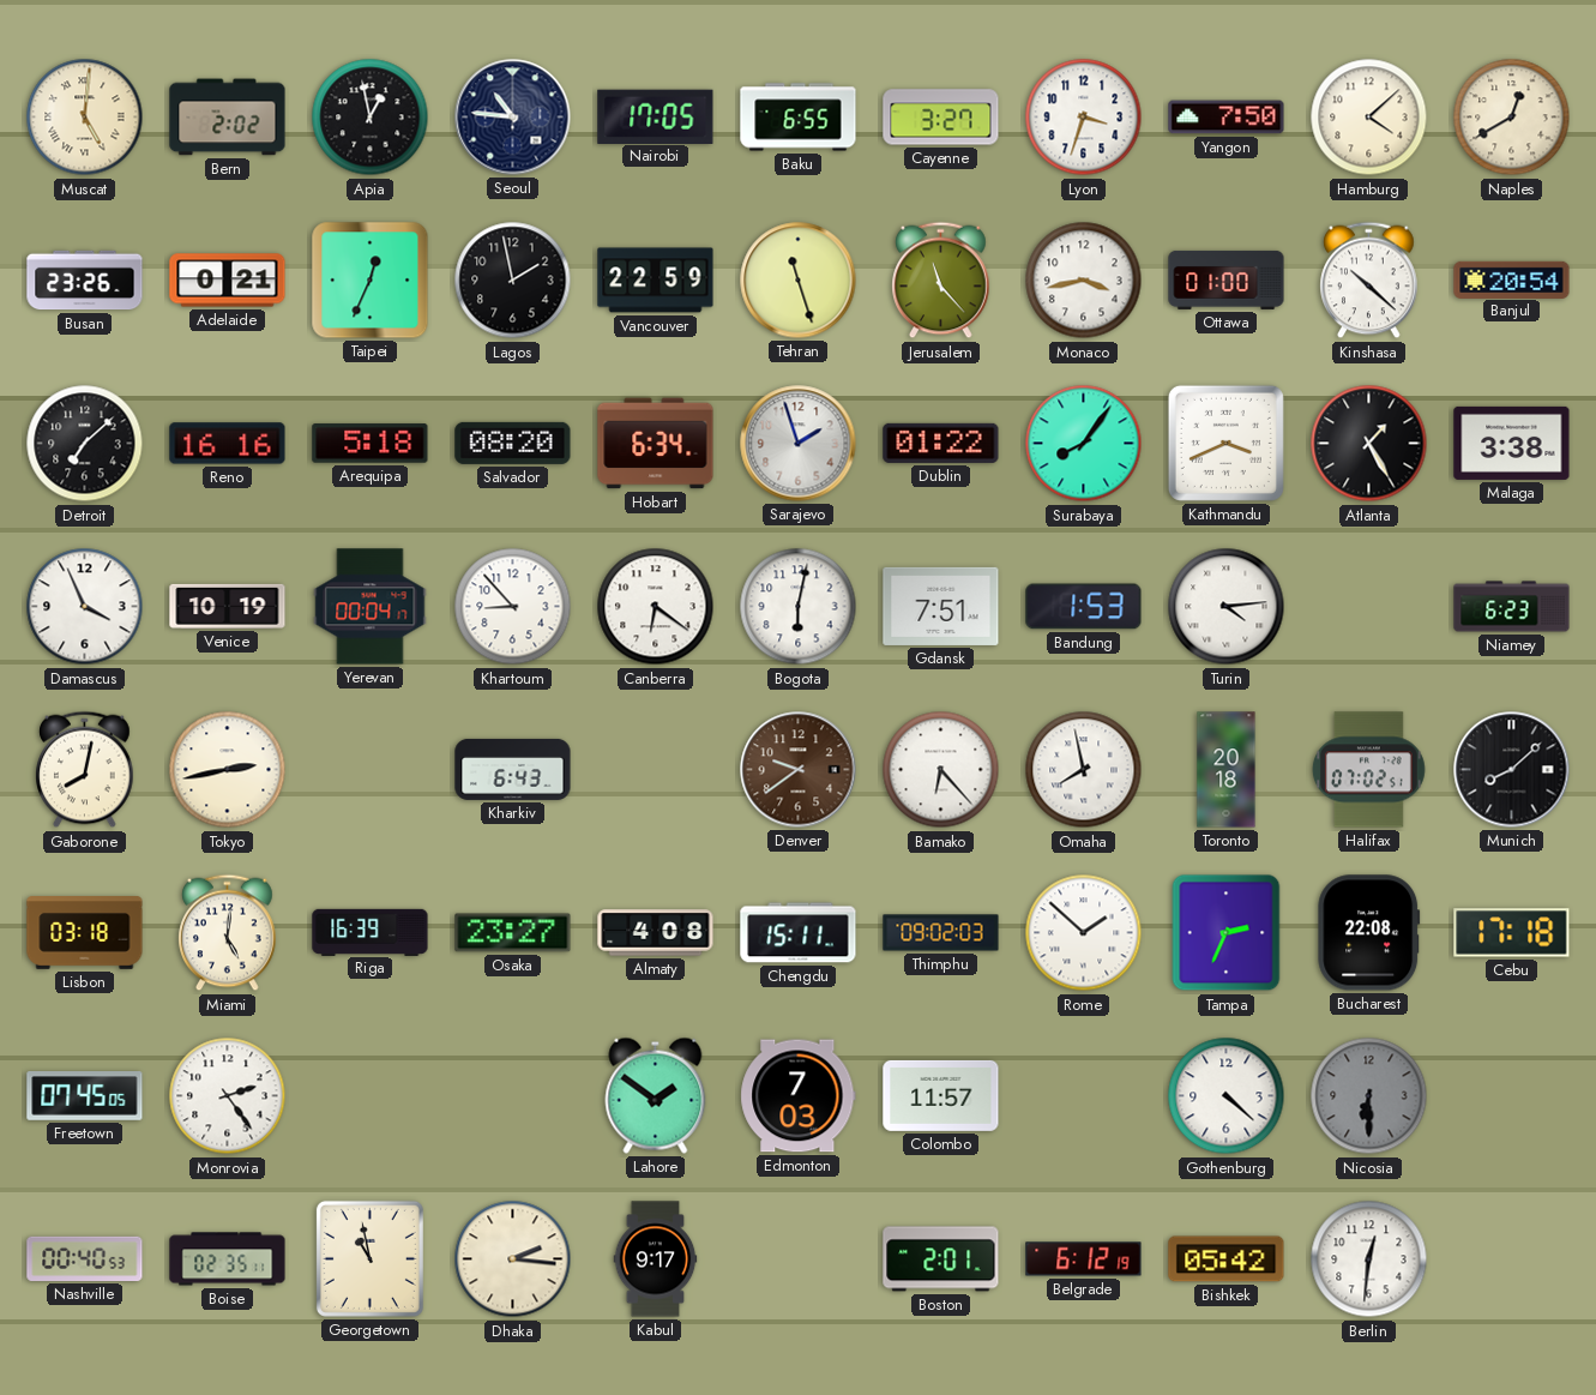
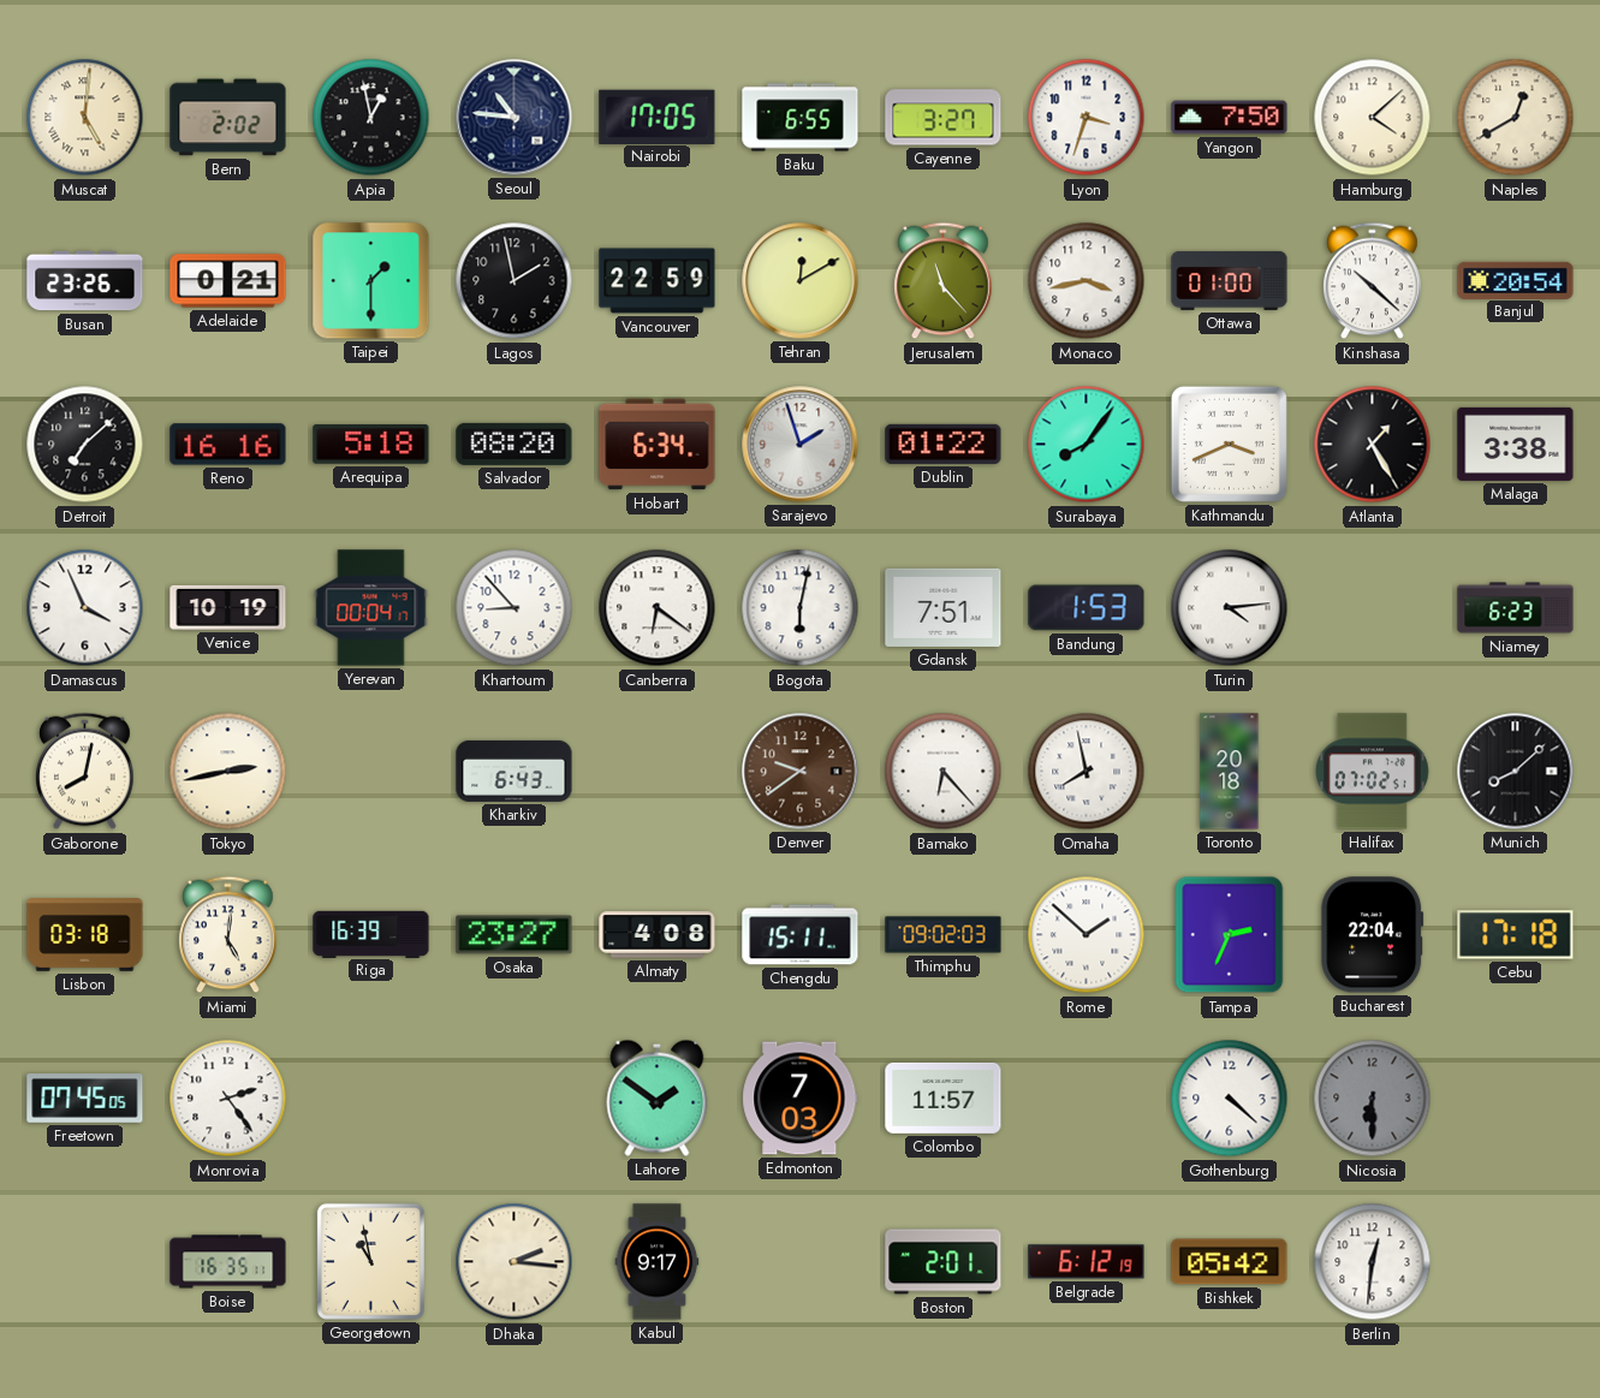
Taipei: 12:34 -> 1:30
Tehran: 11:27 -> 12:10
Bucharest: 22:08 -> 22:04
Nashville: 00:40 -> none
Boise: 02:35 -> 16:35
